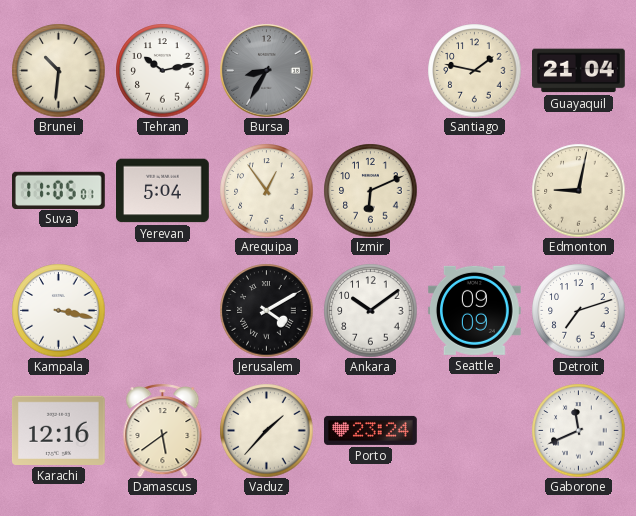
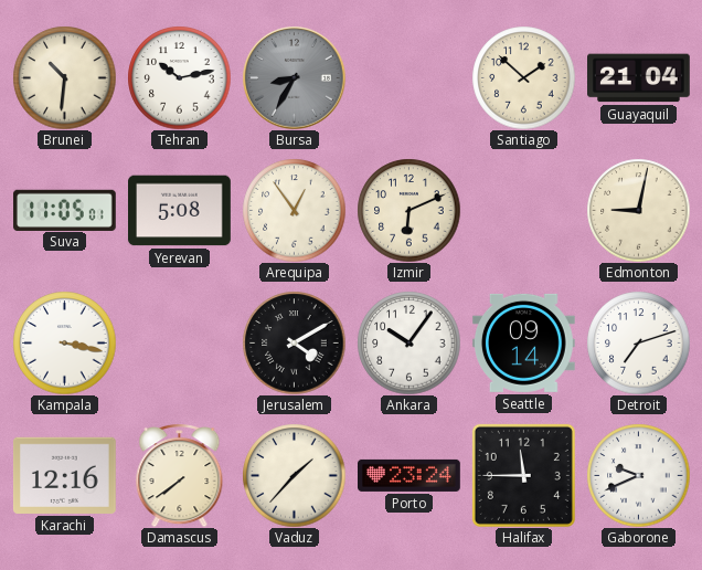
Santiago: 1:47 -> 1:52
Yerevan: 5:04 -> 5:08
Ankara: 10:09 -> 10:06
Seattle: 09:09 -> 09:14
Damascus: 5:39 -> 7:39
Halifax: none -> 11:45
Gaborone: 11:41 -> 9:41
